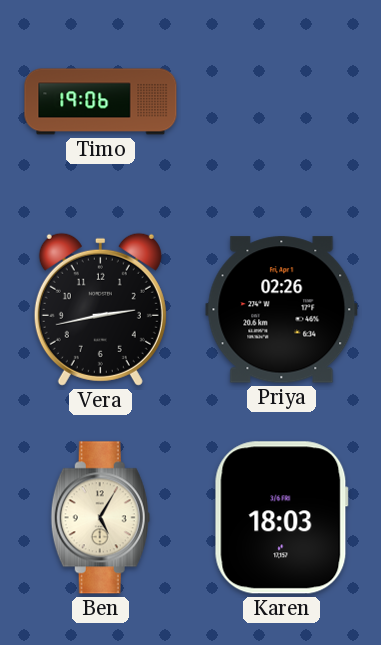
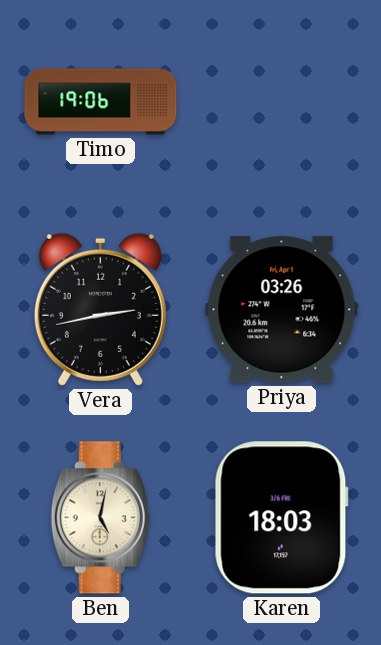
Priya: 02:26 -> 03:26
Ben: 5:05 -> 5:02
